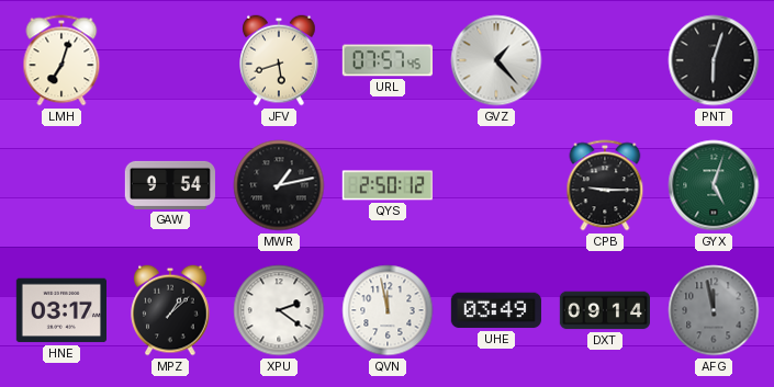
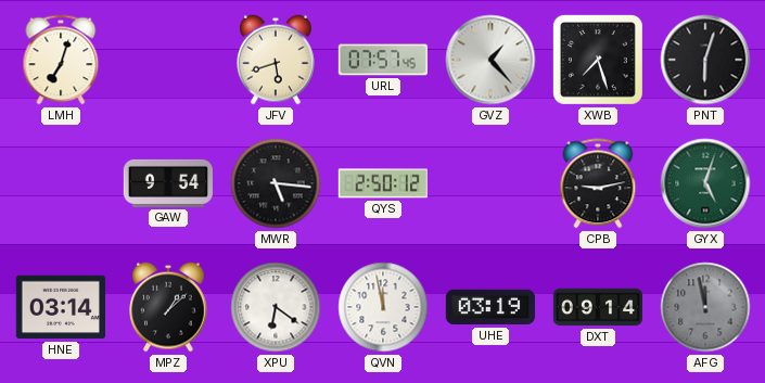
XWB: none -> 7:27
MWR: 1:13 -> 5:16
CPB: 9:15 -> 9:13
HNE: 03:17 -> 03:14
XPU: 2:21 -> 6:21
UHE: 03:49 -> 03:19
